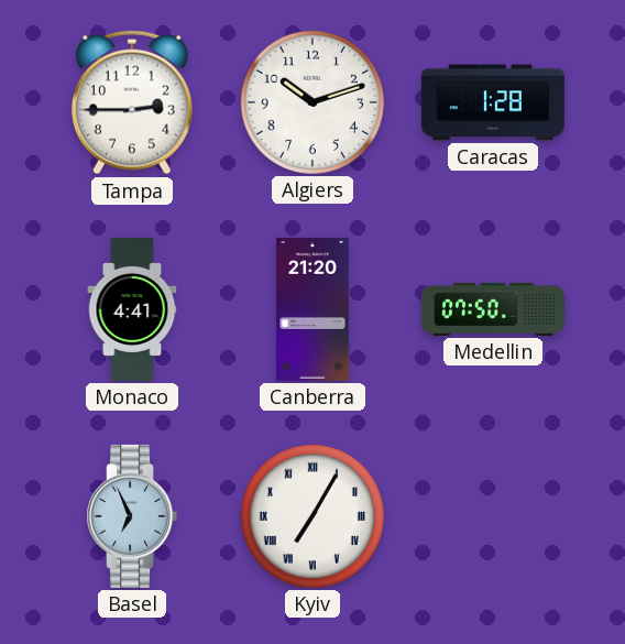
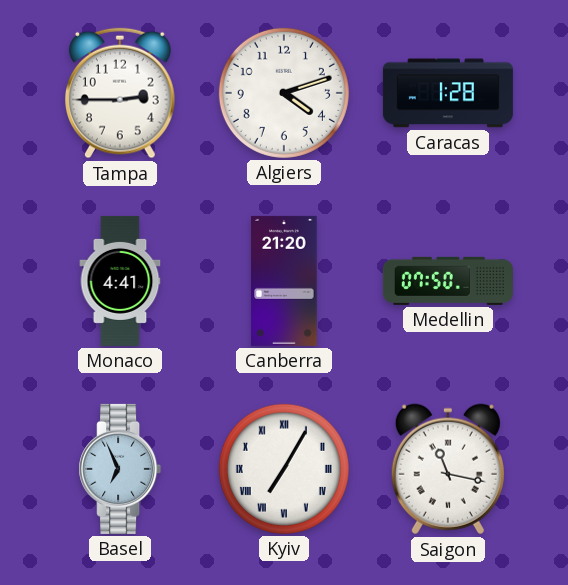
Algiers: 10:12 -> 4:12
Saigon: none -> 11:17
